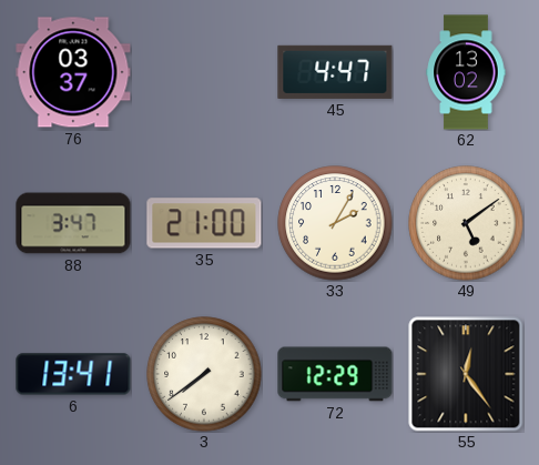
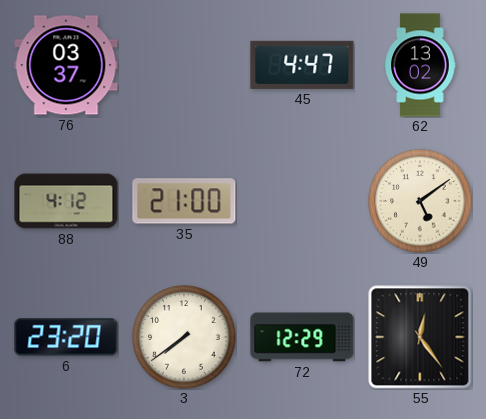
88: 3:47 -> 4:12
33: 2:05 -> none
6: 13:41 -> 23:20
